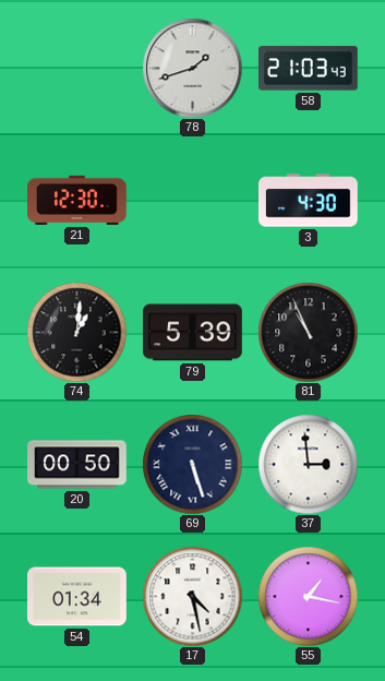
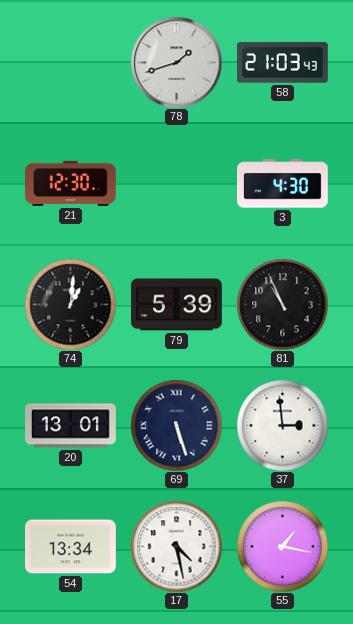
20: 00:50 -> 13:01
54: 01:34 -> 13:34
